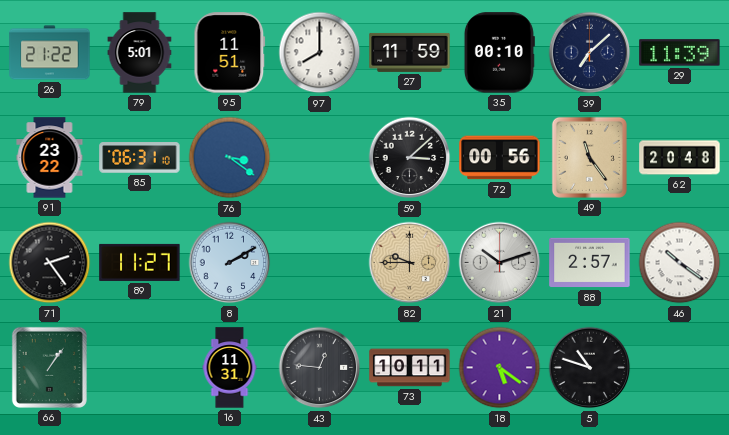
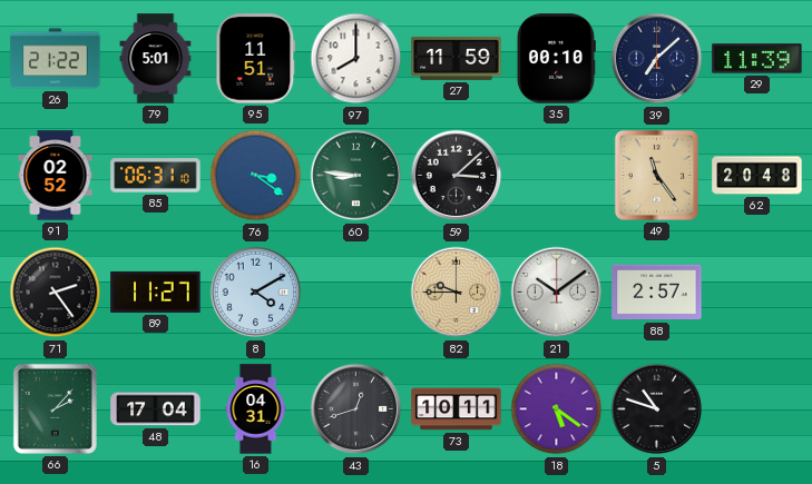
91: 23:22 -> 02:52
60: none -> 8:46
72: 00:56 -> none
8: 2:10 -> 4:10
21: 10:12 -> 10:09
46: 10:21 -> none
66: 1:06 -> 2:07
48: none -> 17:04
16: 11:31 -> 04:31
43: 12:46 -> 12:42
